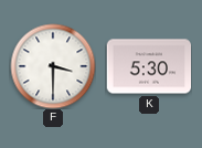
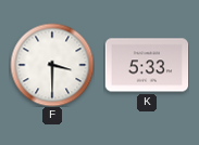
K: 5:30 -> 5:33
